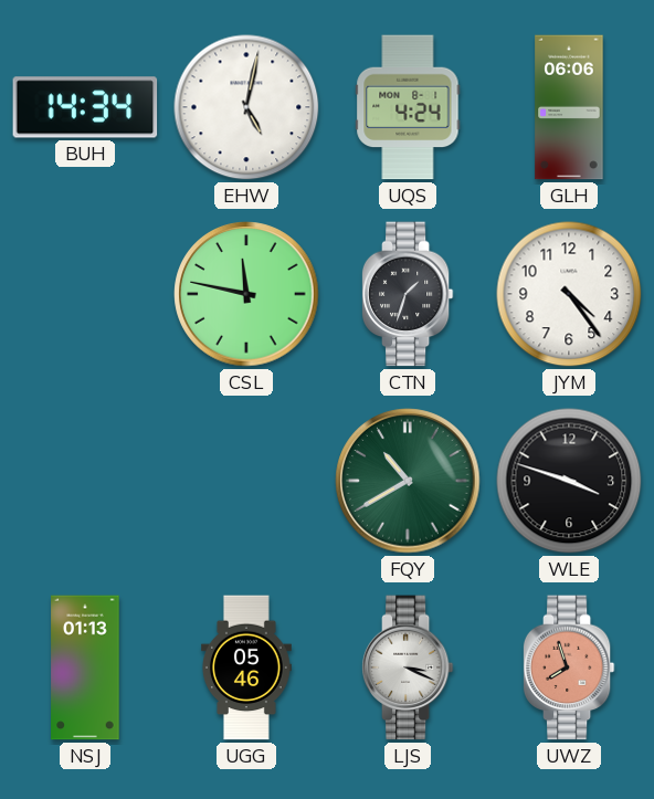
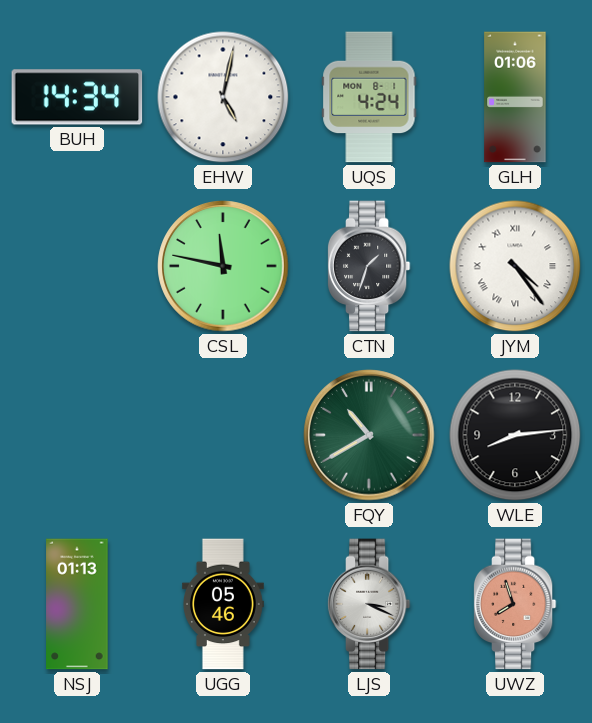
GLH: 06:06 -> 01:06
JYM numerals: Arabic -> Roman
WLE: 3:48 -> 8:14
